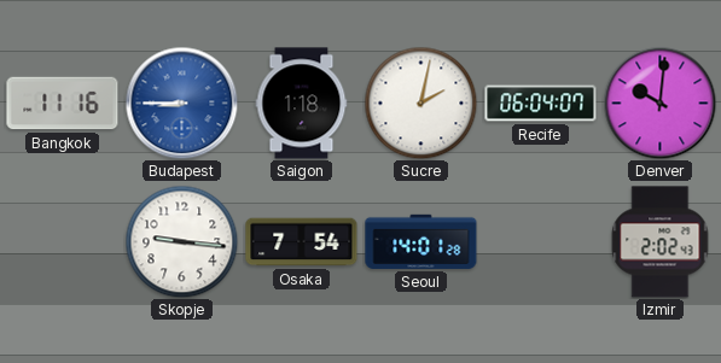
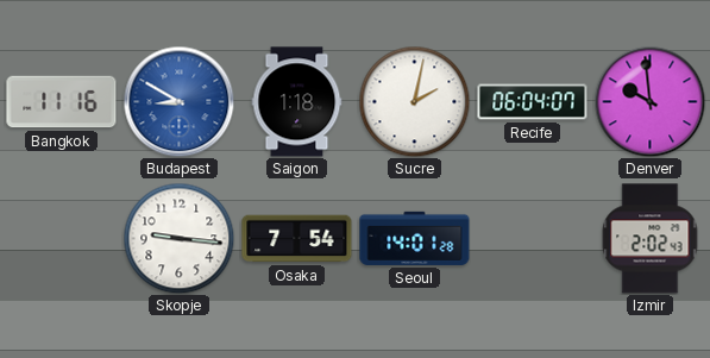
Budapest: 8:45 -> 8:50
Denver: 10:01 -> 9:59
